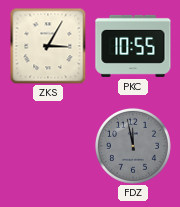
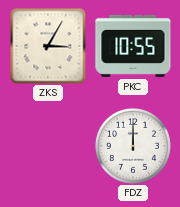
FDZ: 11:58 -> 12:00
FDZ dial: grey -> white
